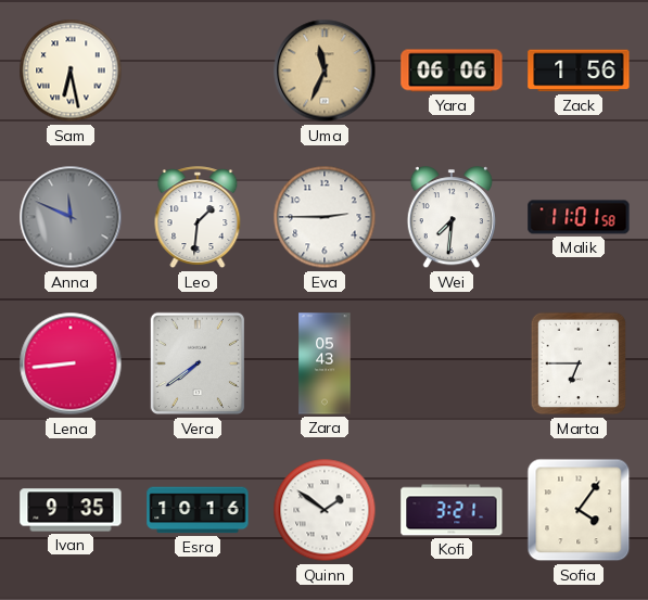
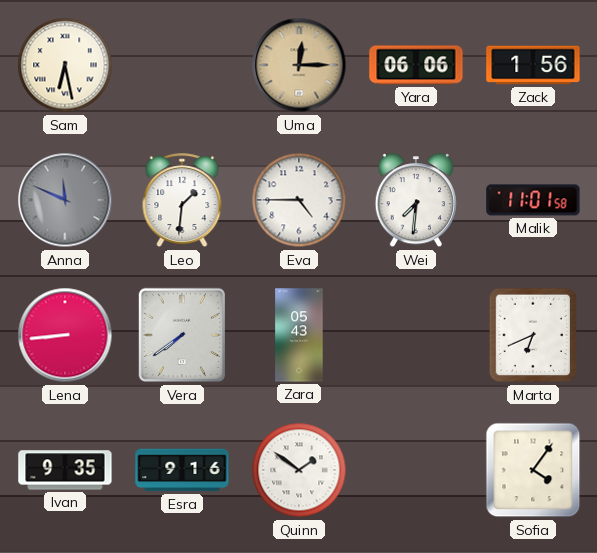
Uma: 11:34 -> 12:15
Eva: 2:45 -> 4:45
Marta: 6:45 -> 6:41
Esra: 10:16 -> 9:16
Kofi: 3:21 -> none
